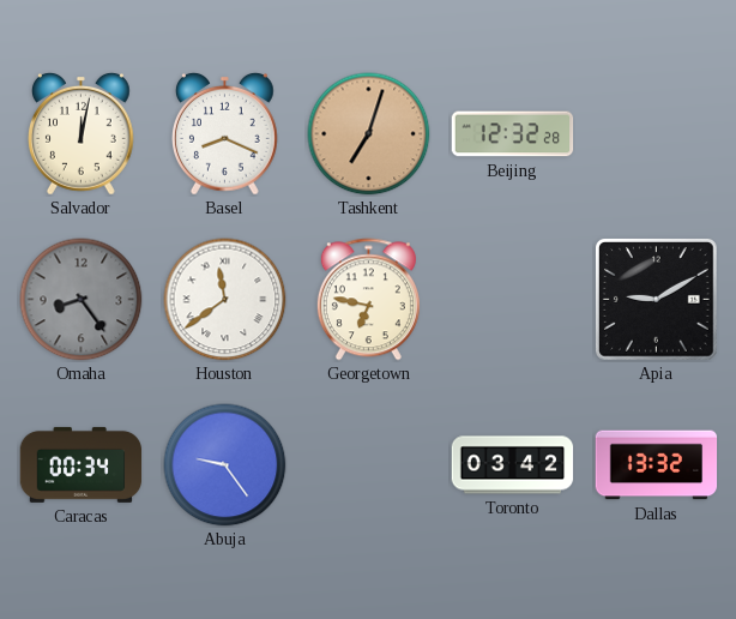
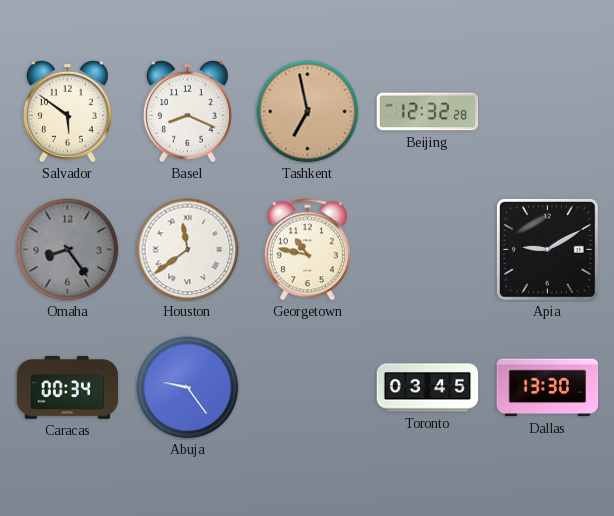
Salvador: 12:02 -> 5:51
Tashkent: 7:03 -> 6:58
Georgetown: 6:47 -> 10:47
Toronto: 03:42 -> 03:45
Dallas: 13:32 -> 13:30
